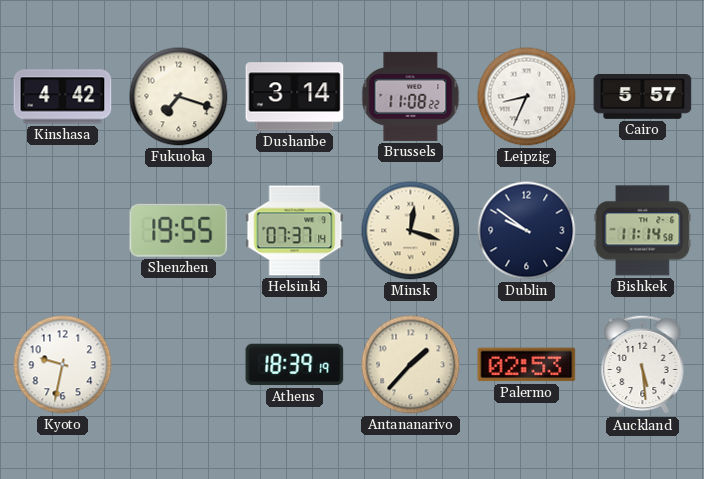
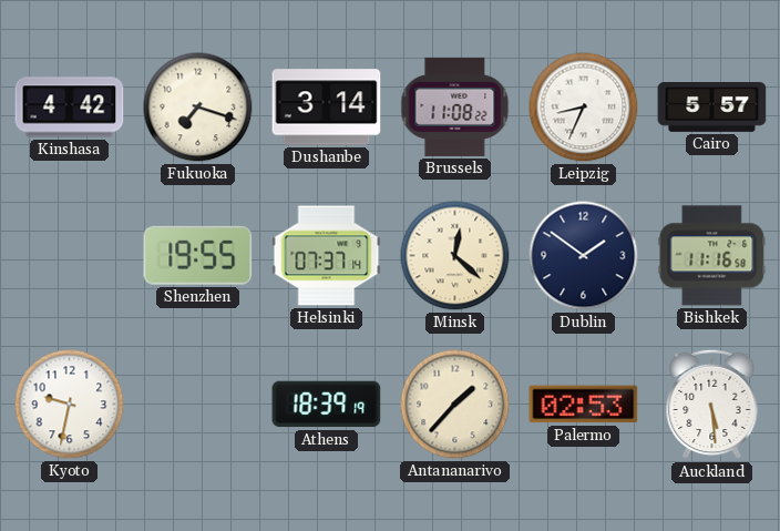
Minsk: 12:18 -> 12:22
Dublin: 9:51 -> 1:51
Bishkek: 11:14 -> 11:16
